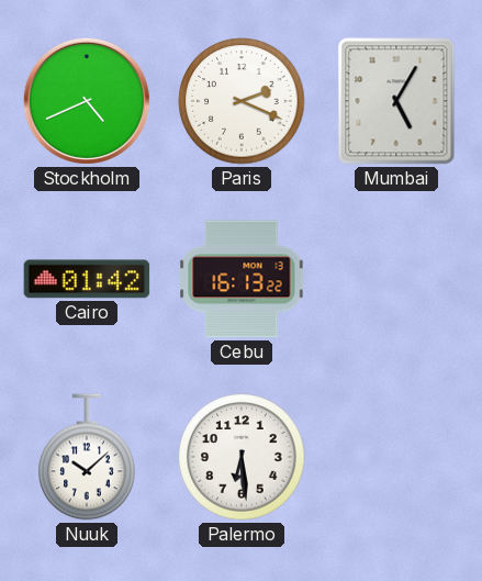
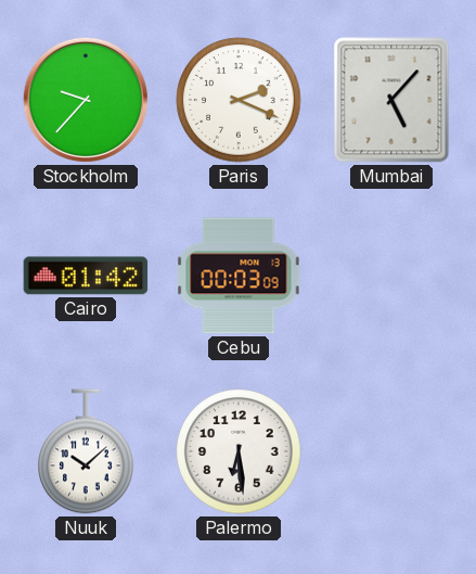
Stockholm: 4:41 -> 9:37
Mumbai: 5:05 -> 5:07
Cebu: 16:13 -> 00:03
